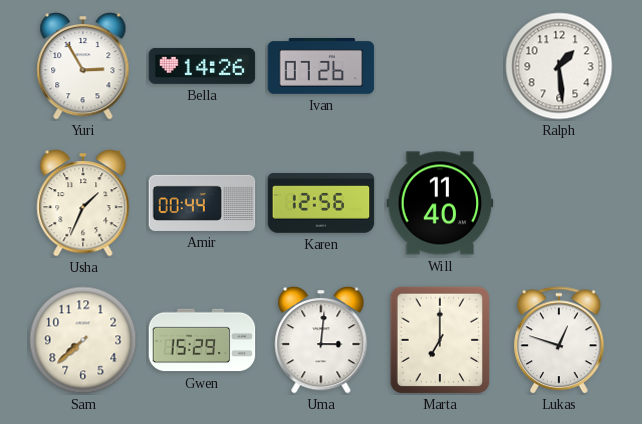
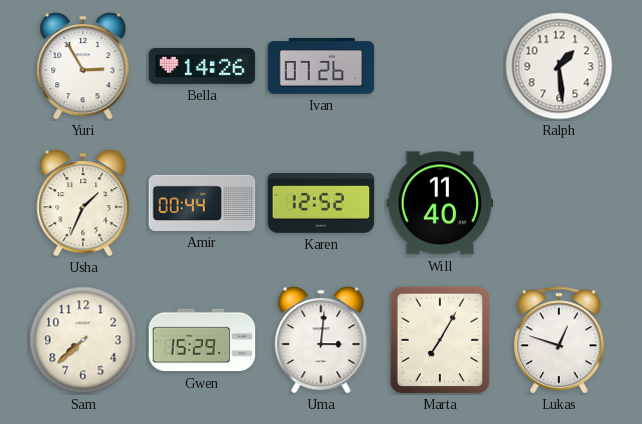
Karen: 12:56 -> 12:52
Marta: 7:00 -> 7:05
